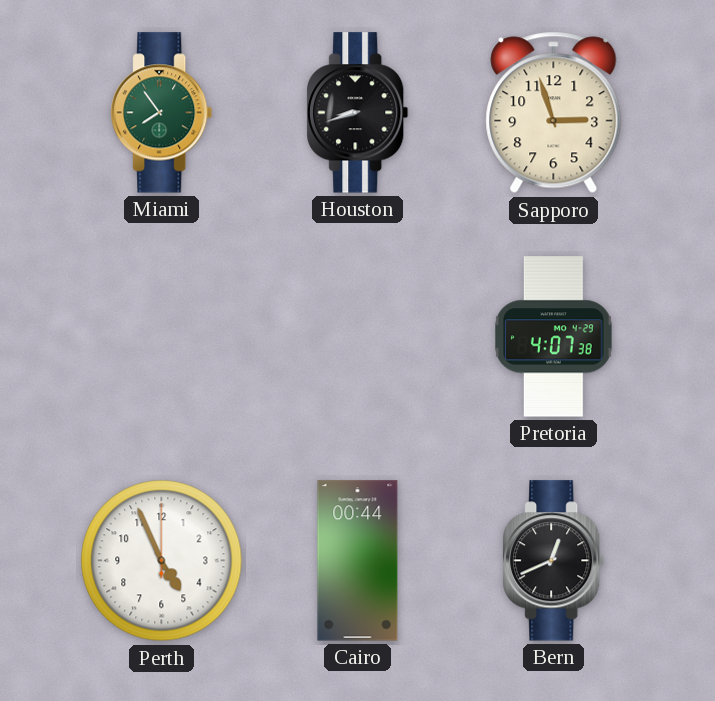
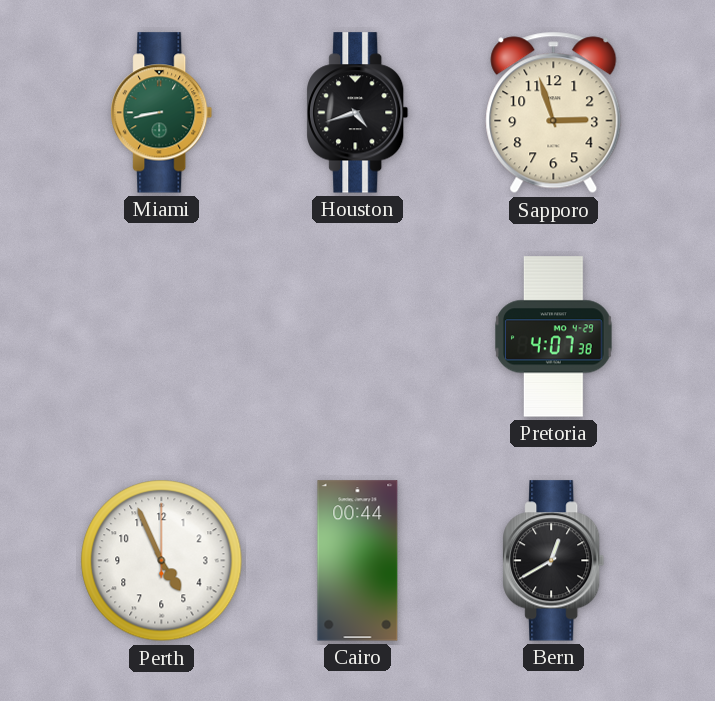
Miami: 7:54 -> 8:43
Houston: 8:42 -> 4:42
Bern: 12:41 -> 12:40
